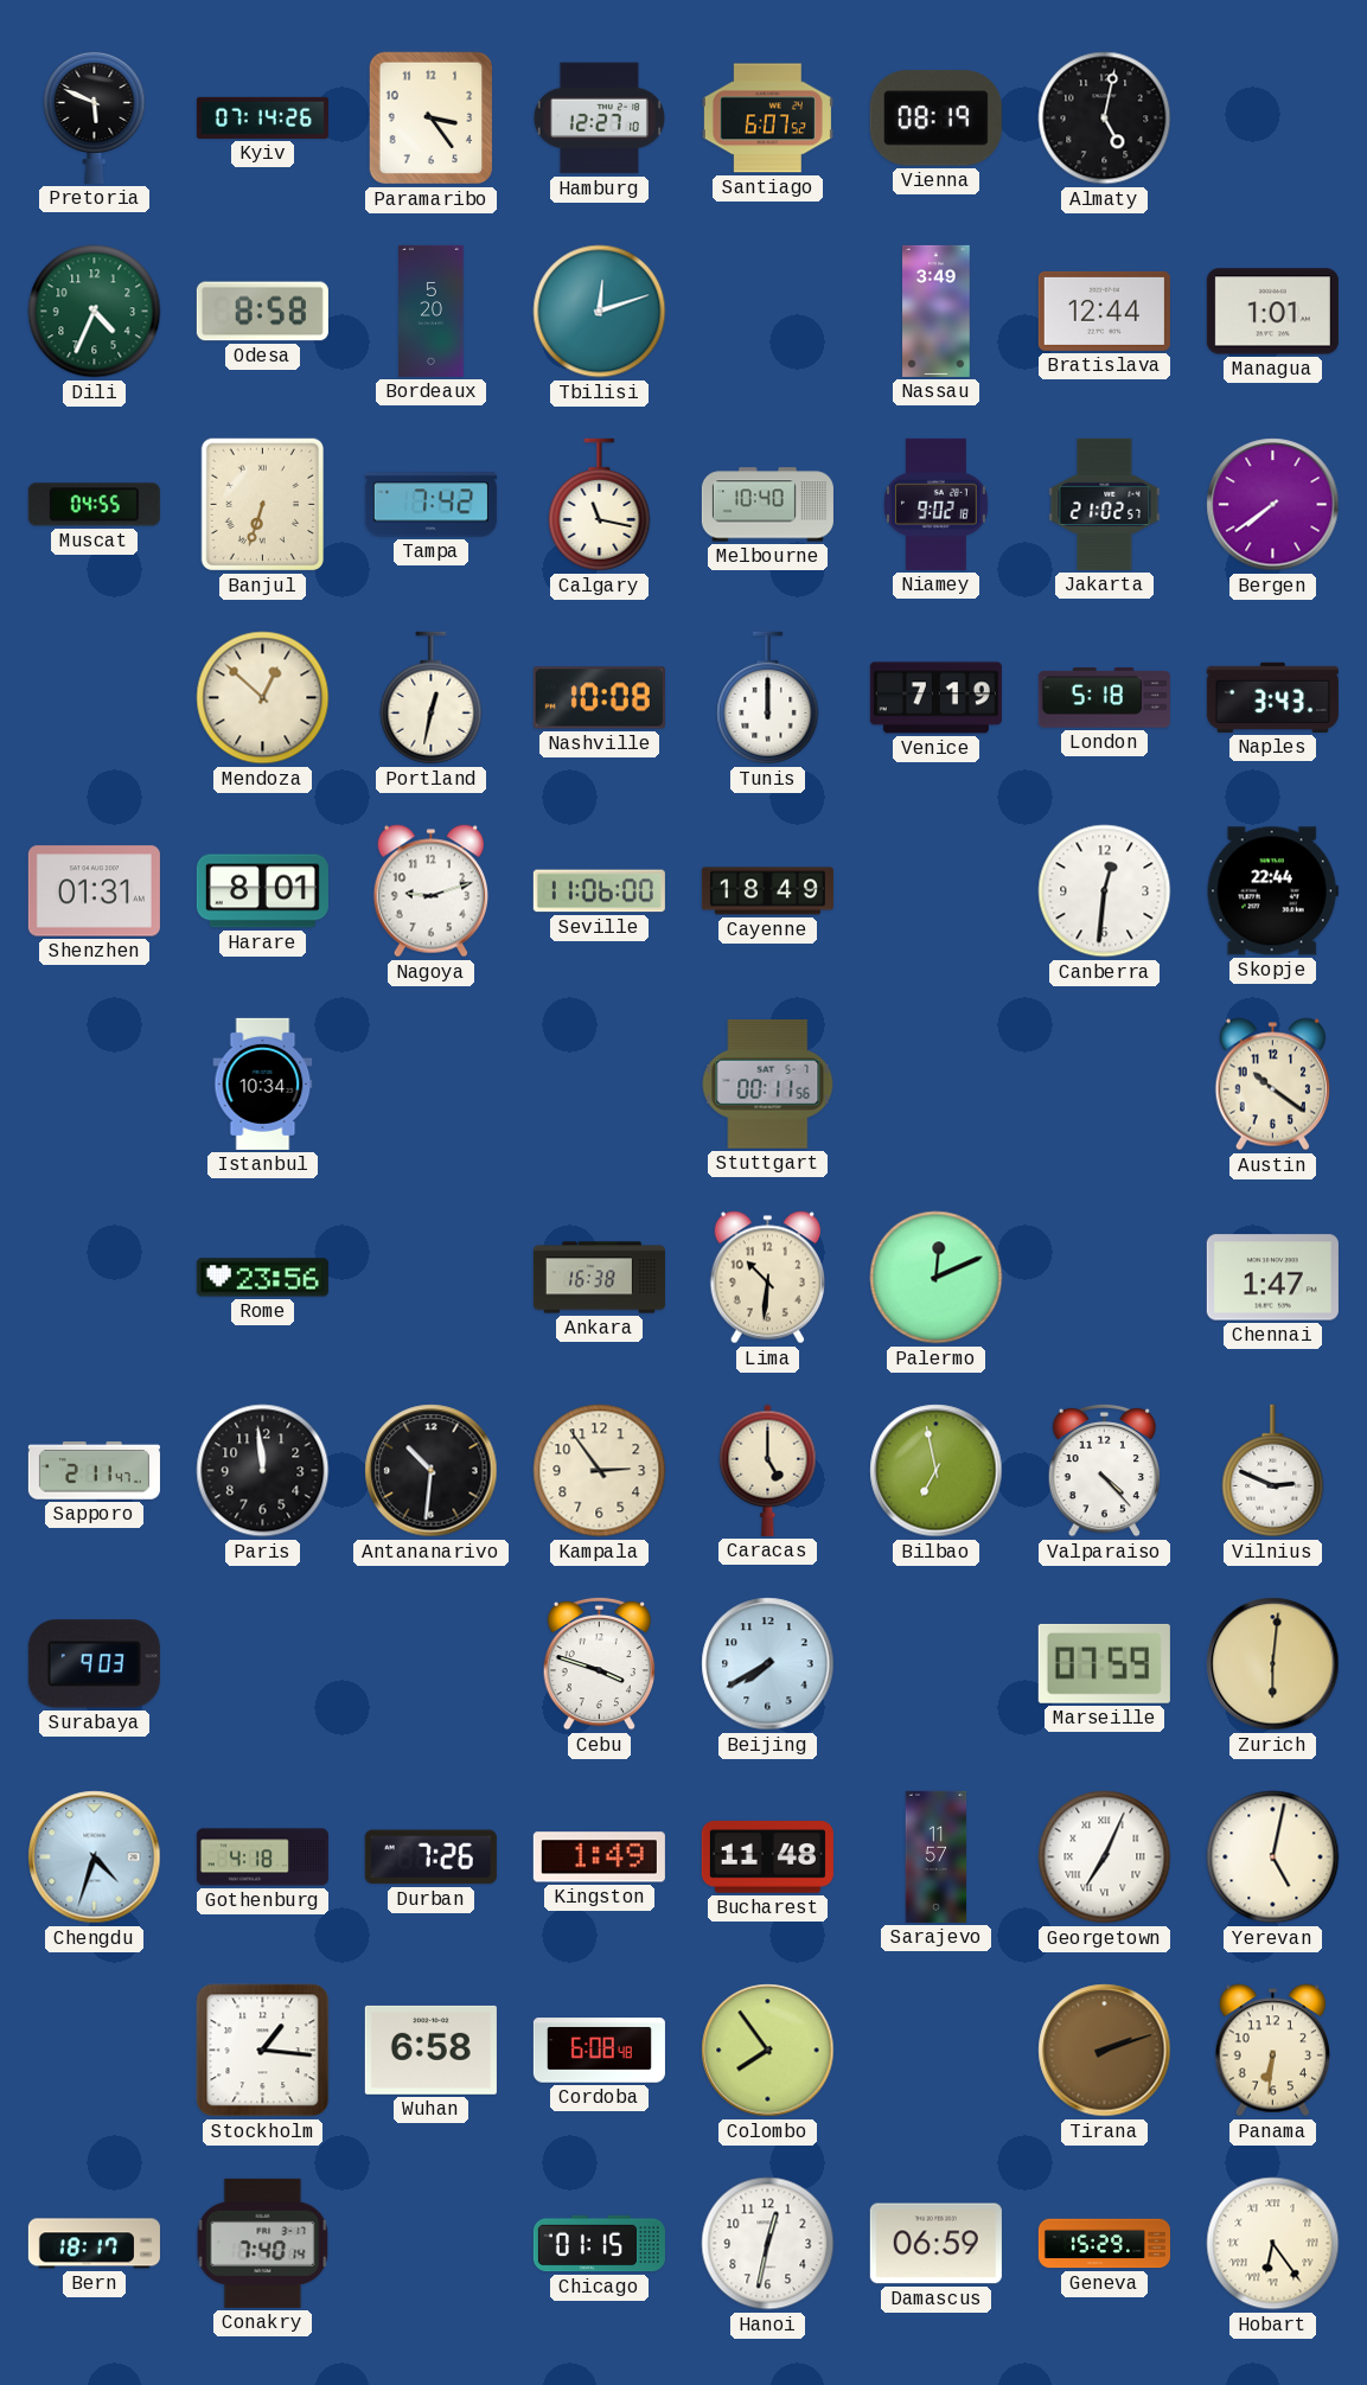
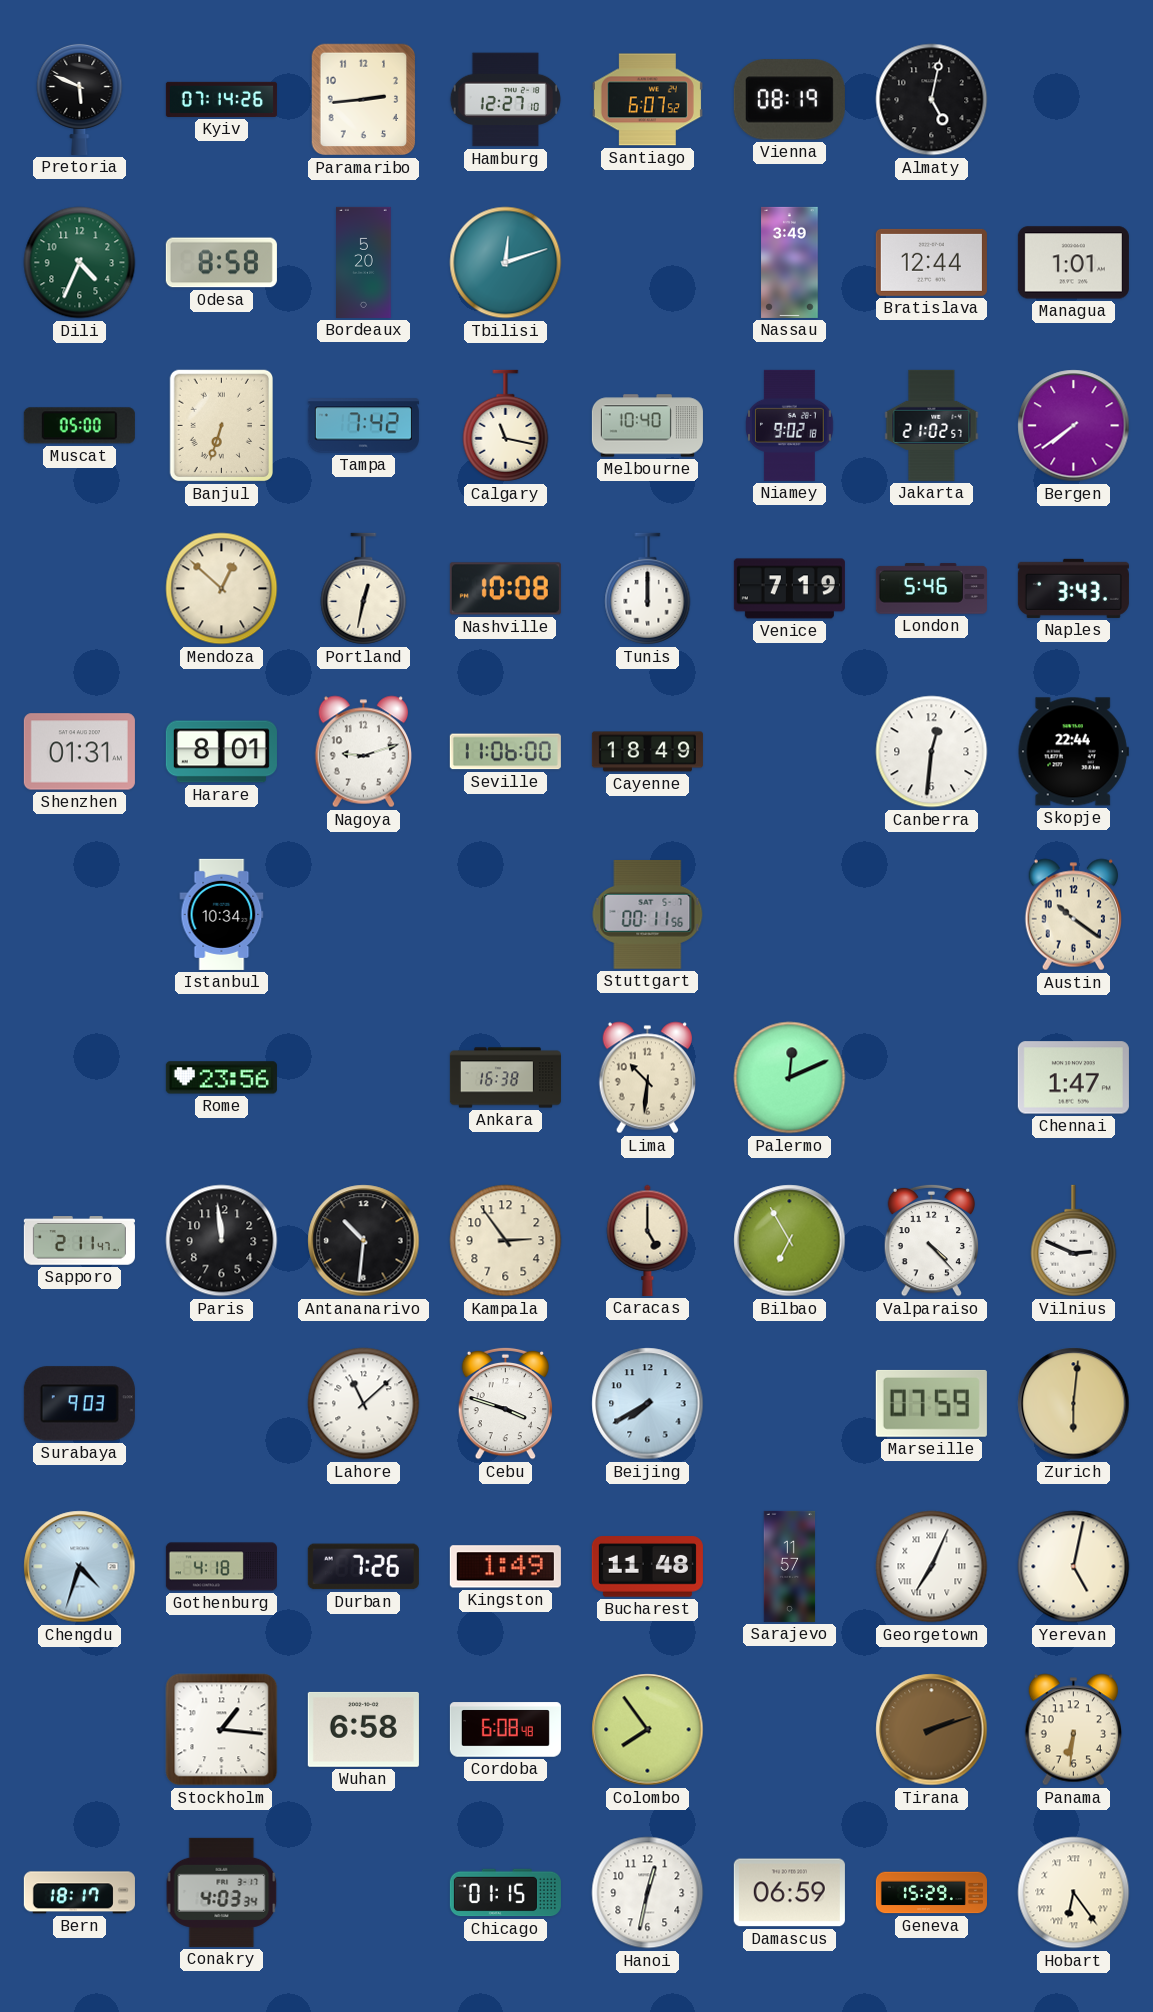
Paramaribo: 3:24 -> 2:44
Muscat: 04:55 -> 05:00
London: 5:18 -> 5:46
Bilbao: 6:58 -> 6:55
Lahore: none -> 11:08
Conakry: 7:40 -> 4:03
